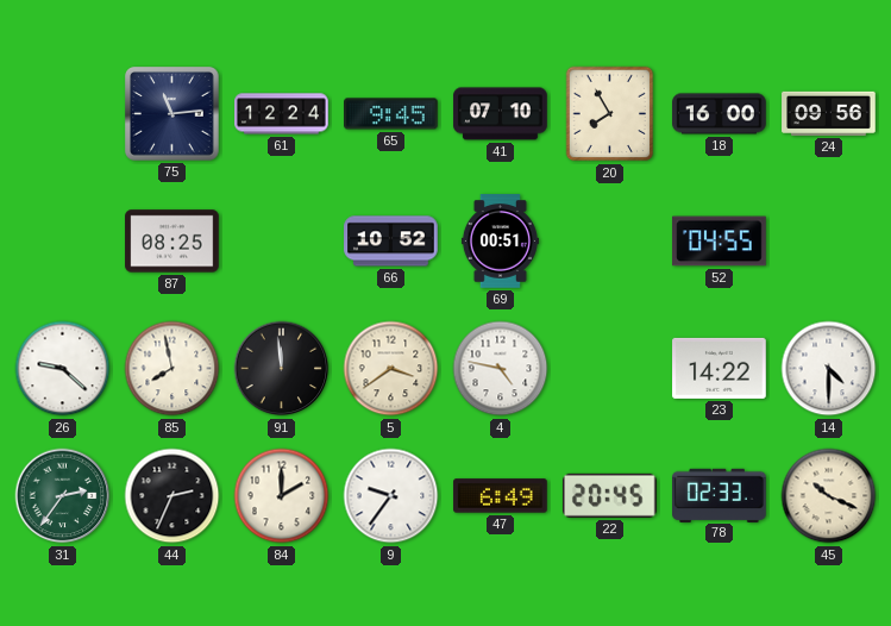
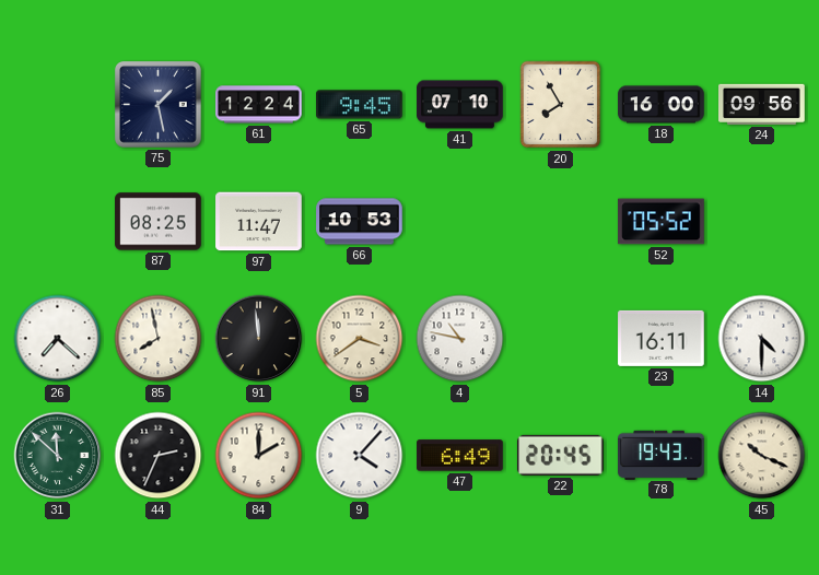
75: 11:14 -> 1:28
97: none -> 11:47
66: 10:52 -> 10:53
69: 00:51 -> none
52: 04:55 -> 05:52
26: 9:22 -> 7:22
4: 4:47 -> 10:47
23: 14:22 -> 16:11
31: 2:36 -> 11:52
9: 9:36 -> 4:07
78: 02:33 -> 19:43
